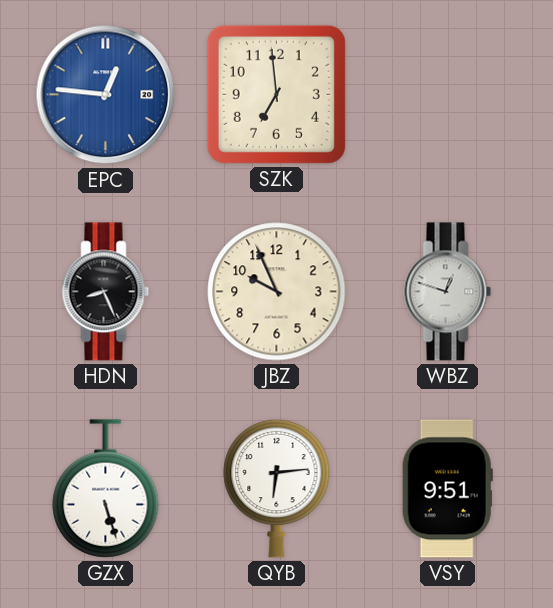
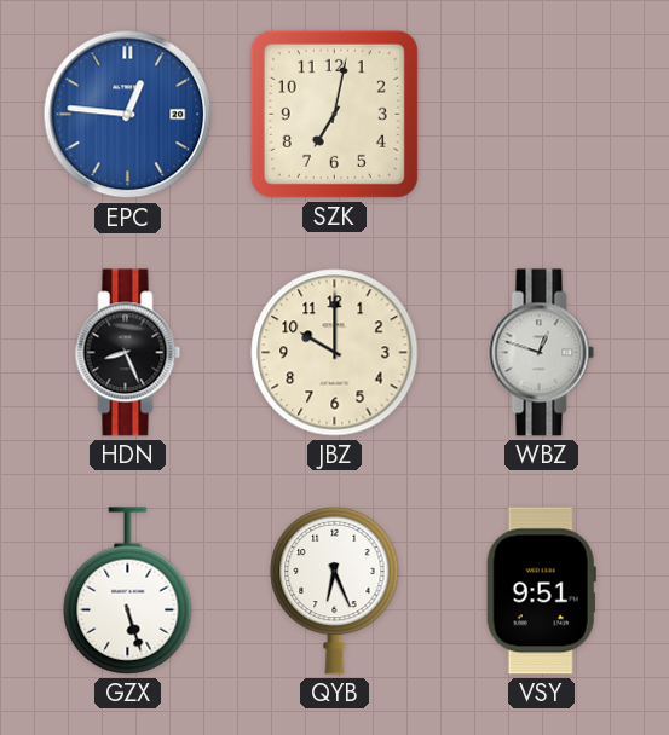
SZK: 6:59 -> 7:02
JBZ: 9:56 -> 10:00
QYB: 6:14 -> 6:26
